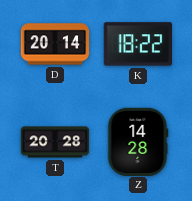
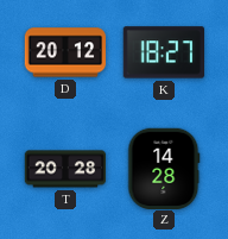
D: 20:14 -> 20:12
K: 18:22 -> 18:27
